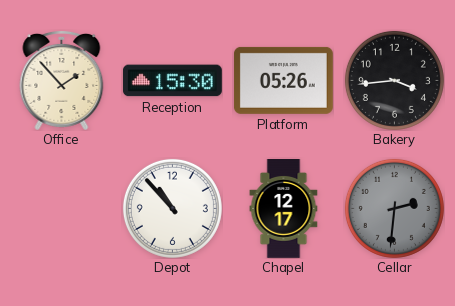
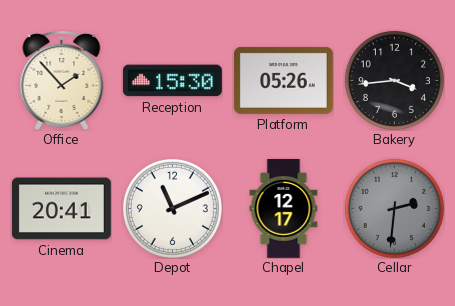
Cinema: none -> 20:41
Depot: 10:53 -> 11:11
